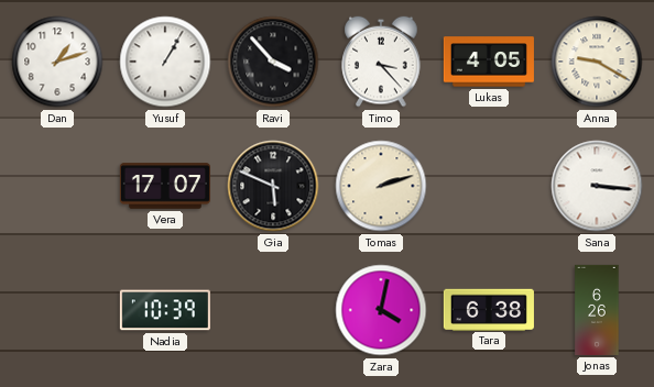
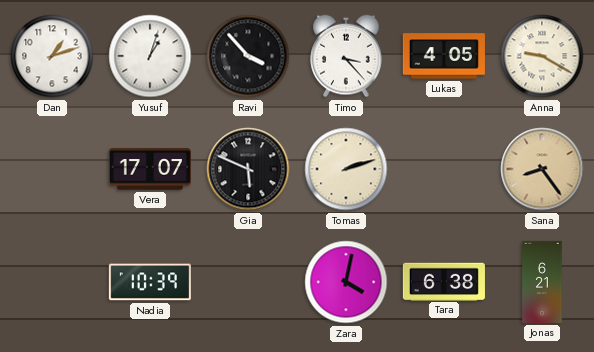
Yusuf: 1:05 -> 1:03
Sana: 3:16 -> 8:24
Sana dial: white -> champagne
Jonas: 6:26 -> 6:21
